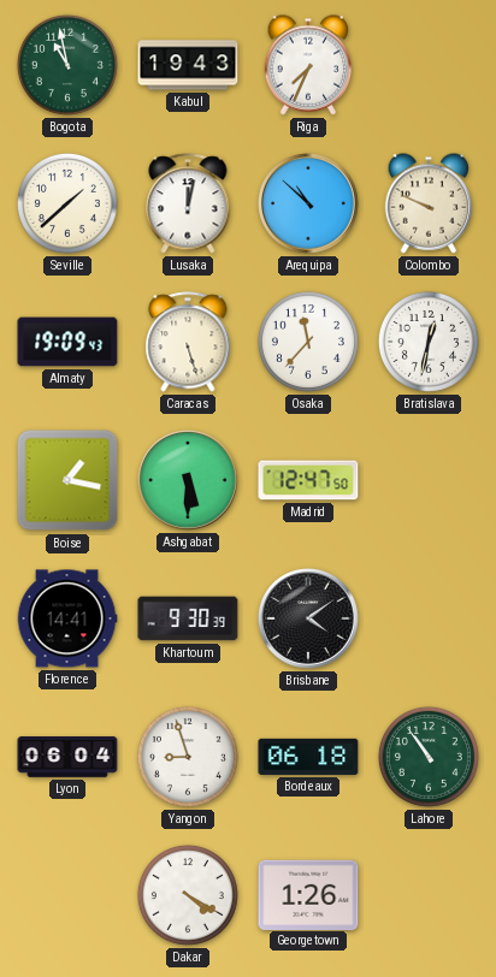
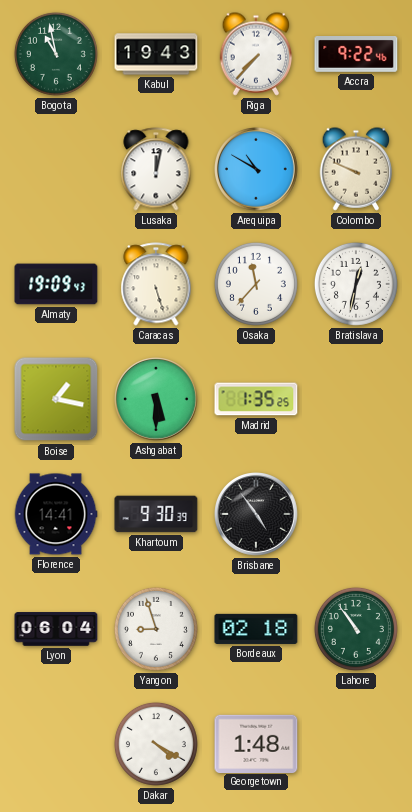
Riga: 7:34 -> 7:37
Accra: none -> 9:22
Seville: 1:38 -> none
Arequipa: 10:52 -> 10:50
Madrid: 12:47 -> 1:35
Brisbane: 4:09 -> 4:54
Bordeaux: 06:18 -> 02:18
Georgetown: 1:26 -> 1:48
